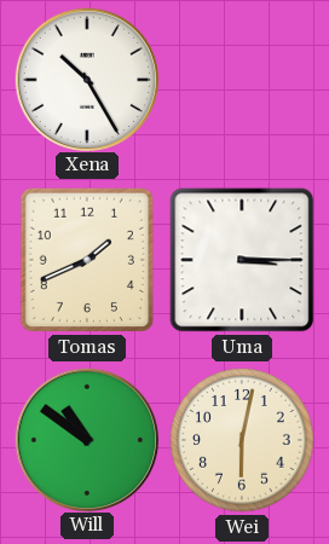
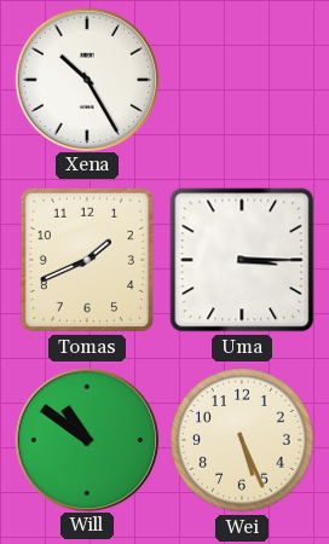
Wei: 6:02 -> 5:26
